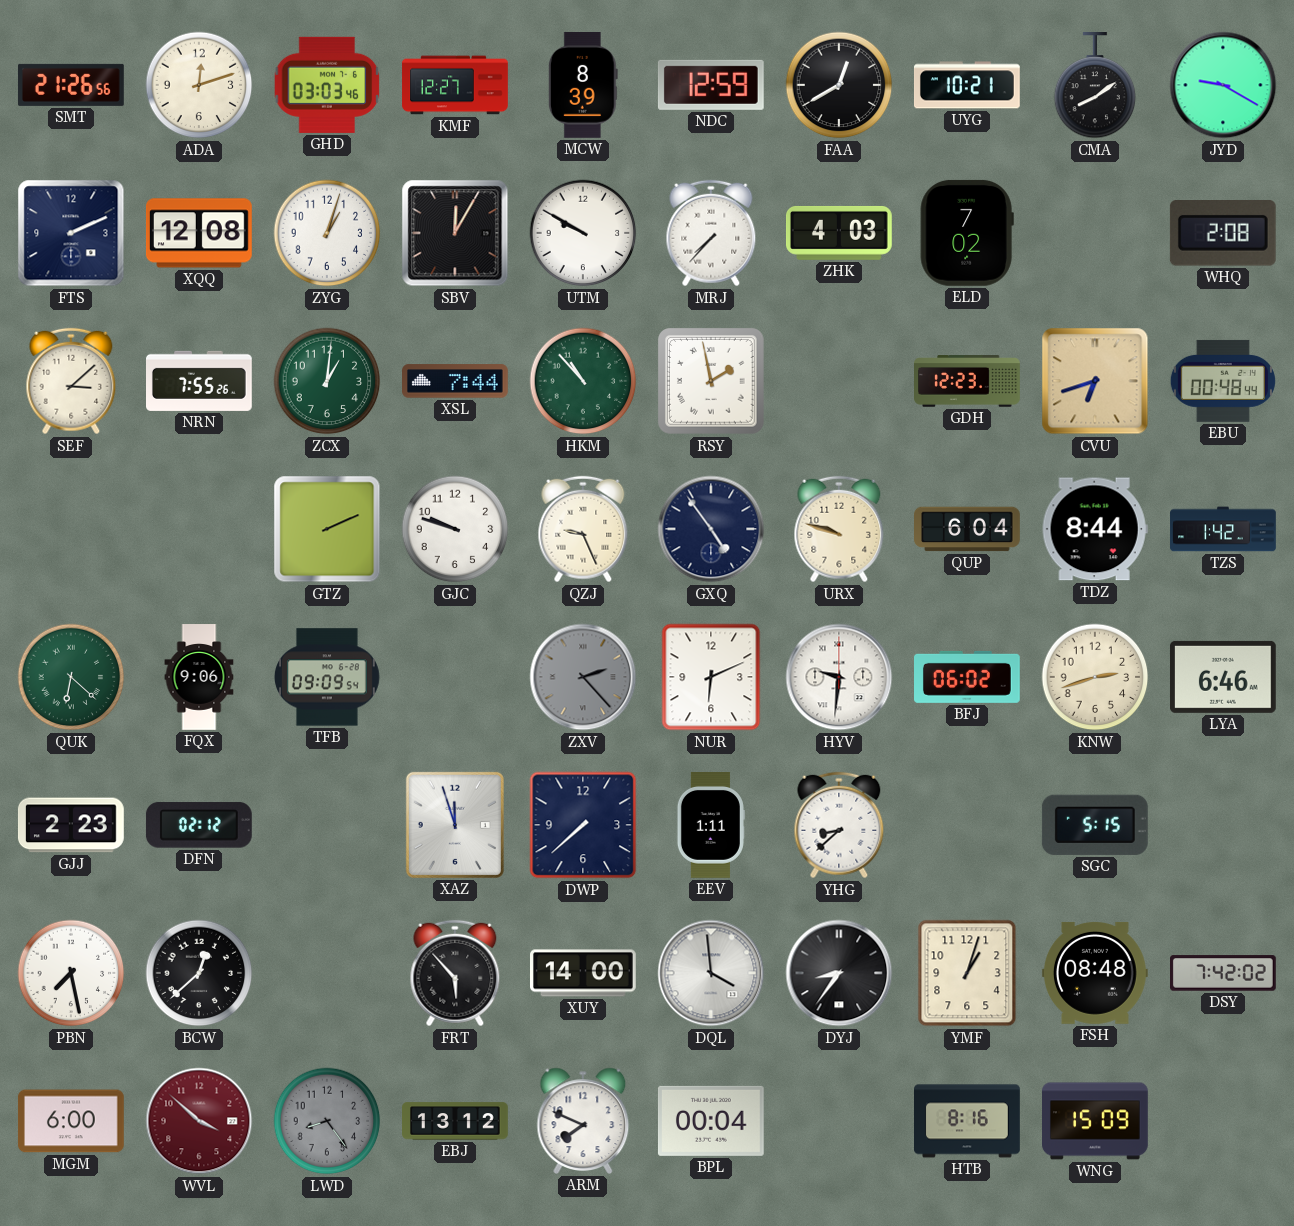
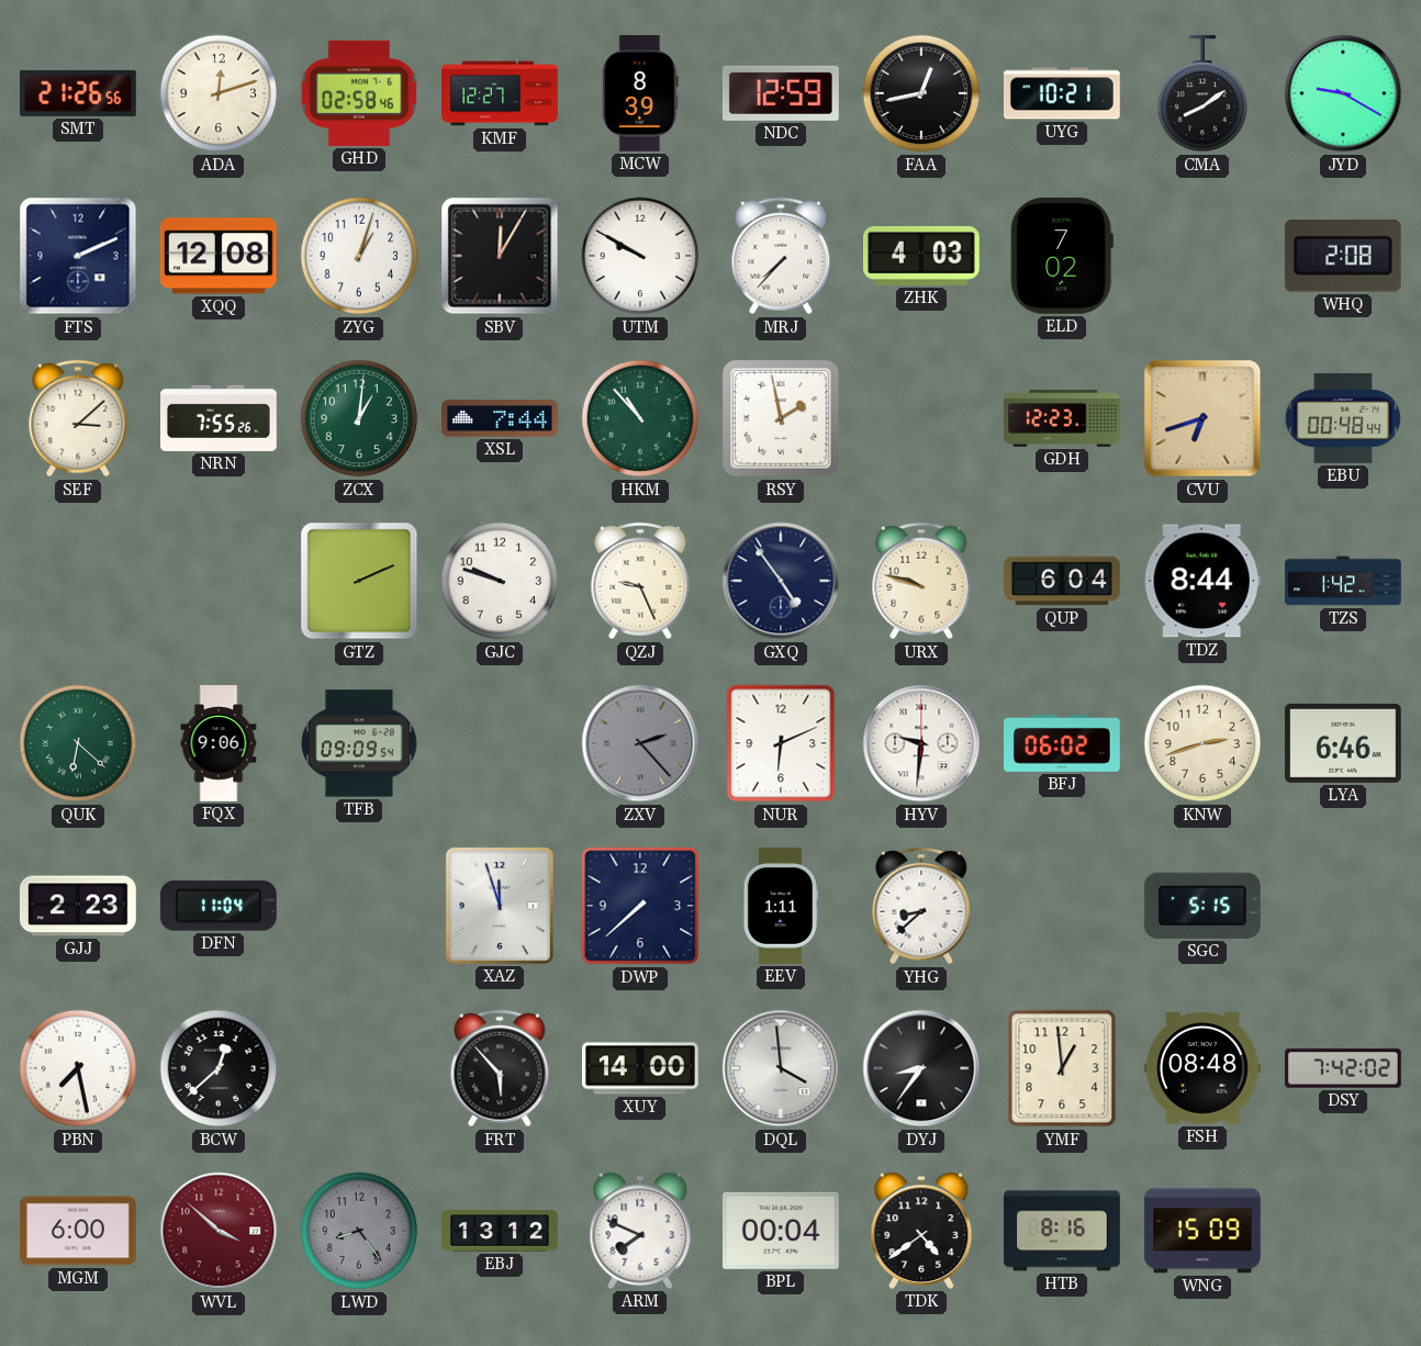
GHD: 03:03 -> 02:58
FAA: 12:40 -> 12:43
DFN: 02:12 -> 11:04
YMF: 1:03 -> 12:59
TDK: none -> 4:39
